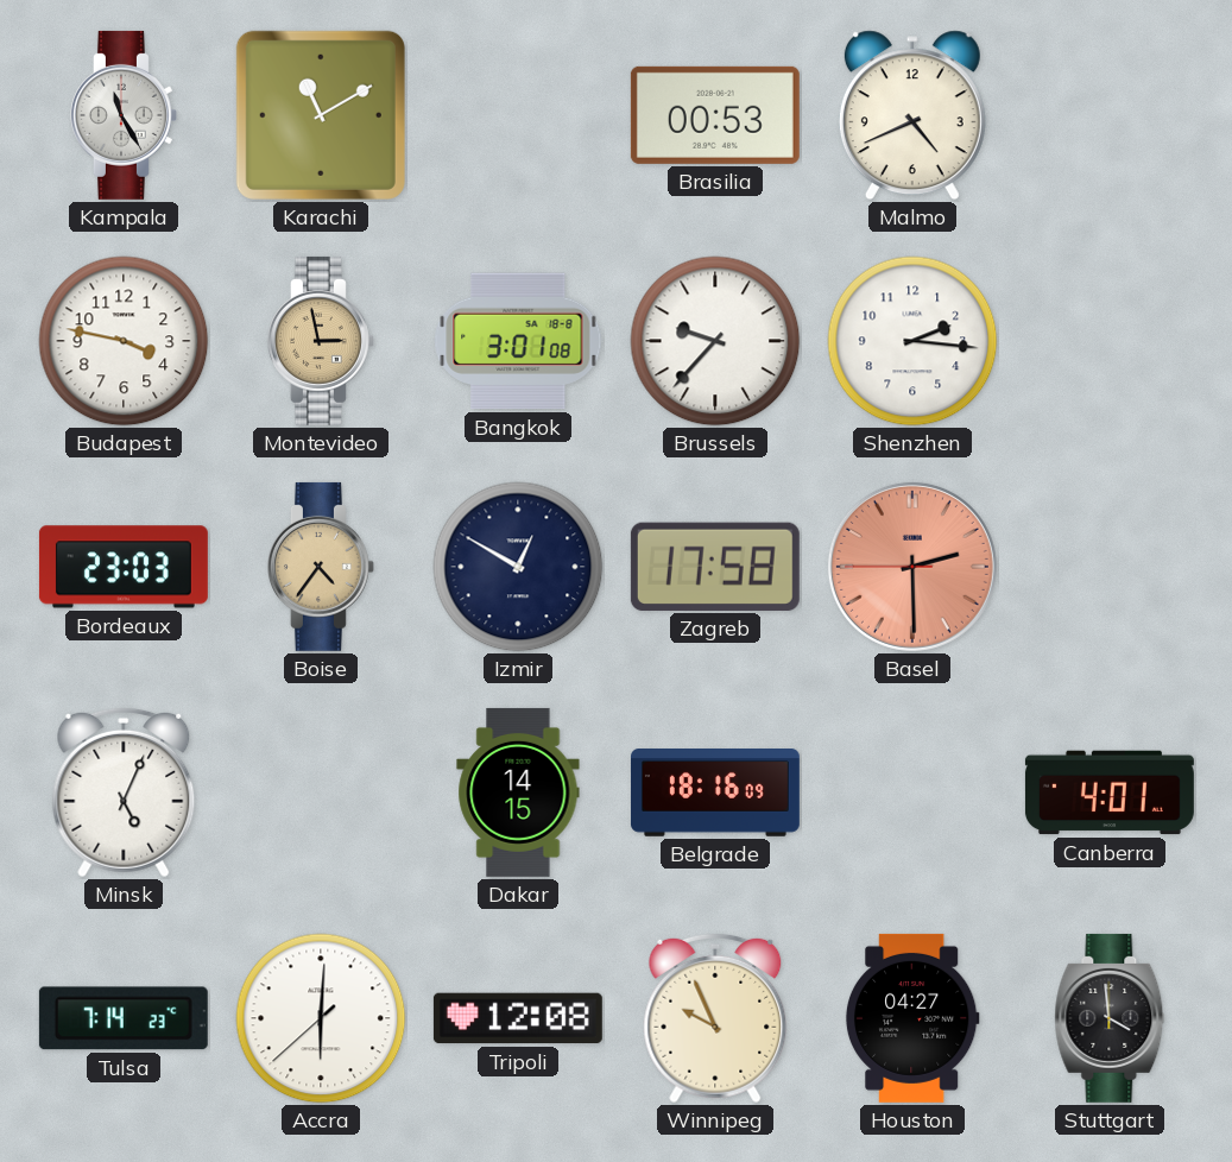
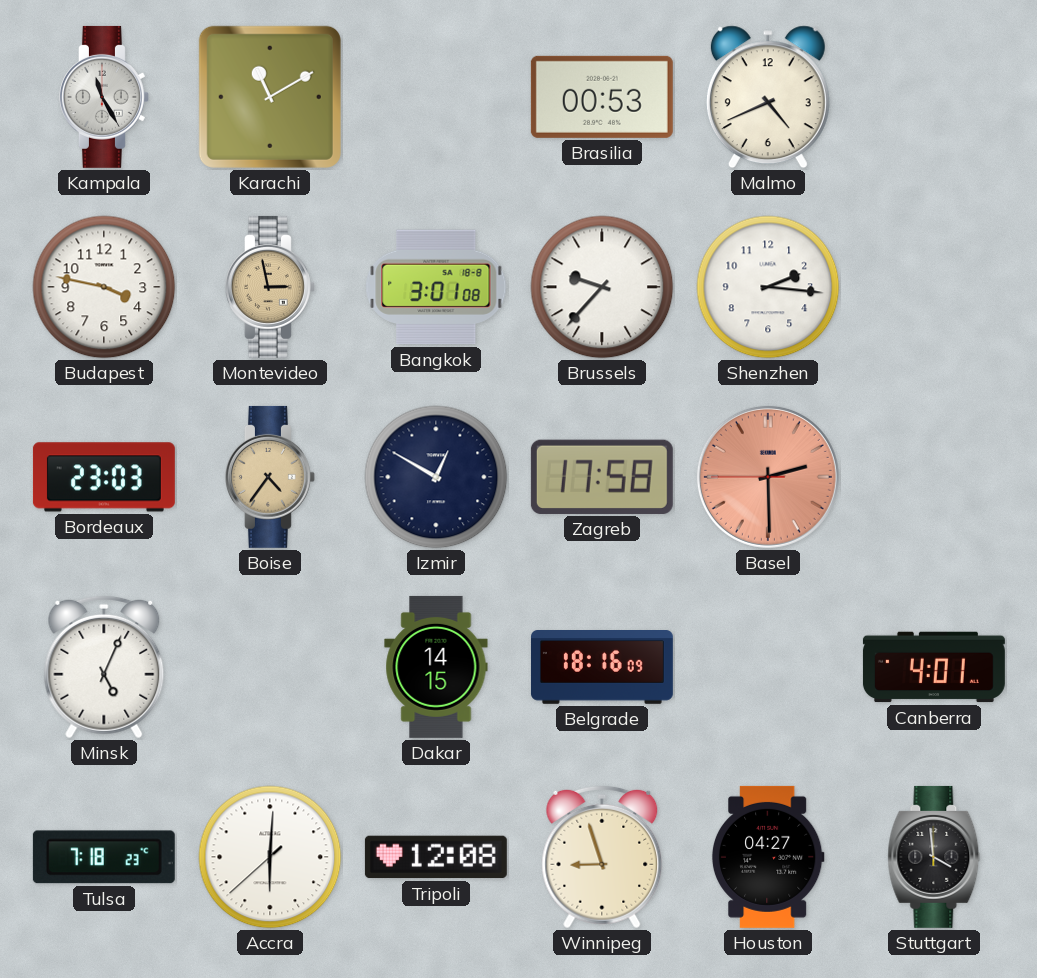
Tulsa: 7:14 -> 7:18
Winnipeg: 9:56 -> 8:57
